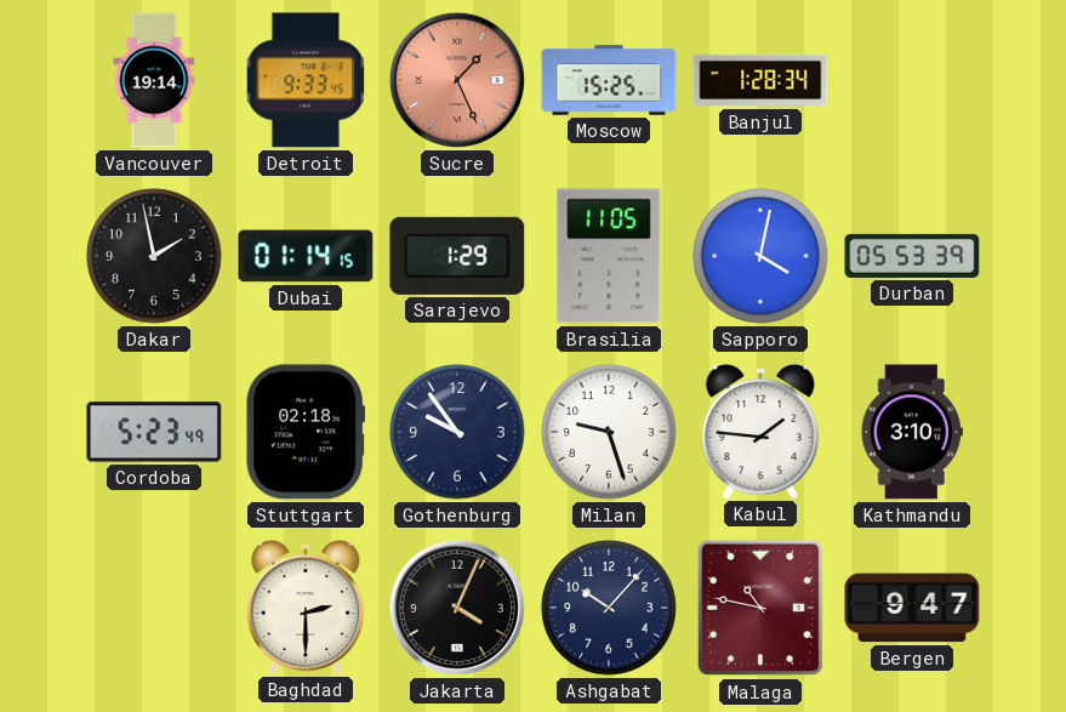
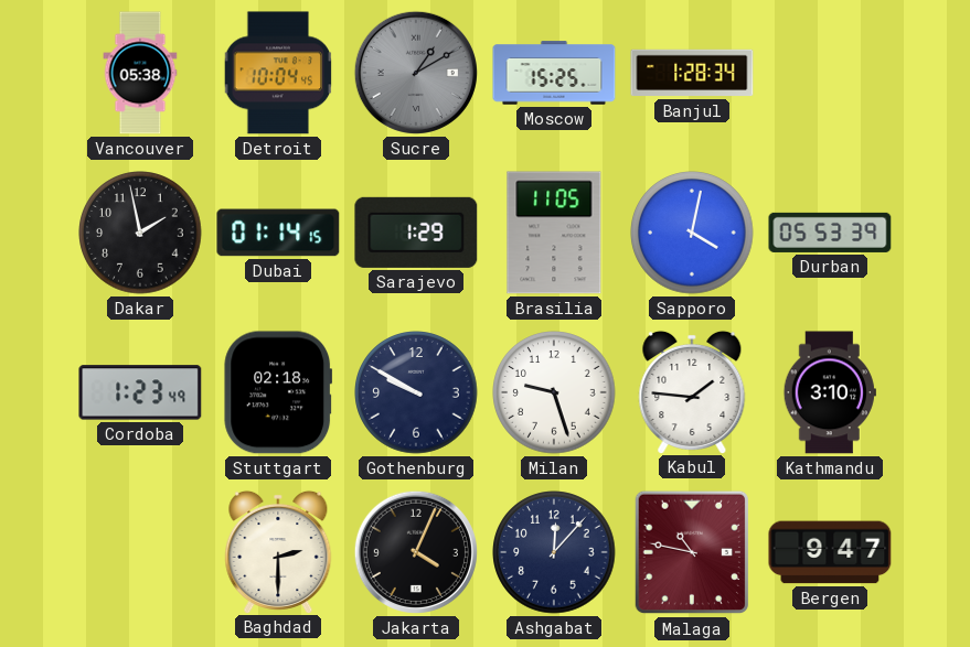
Vancouver: 19:14 -> 05:38
Detroit: 9:33 -> 10:04
Sucre: 1:26 -> 1:10
Sucre dial: salmon -> grey
Cordoba: 5:23 -> 1:23
Gothenburg: 9:54 -> 9:50
Ashgabat: 10:07 -> 12:07
